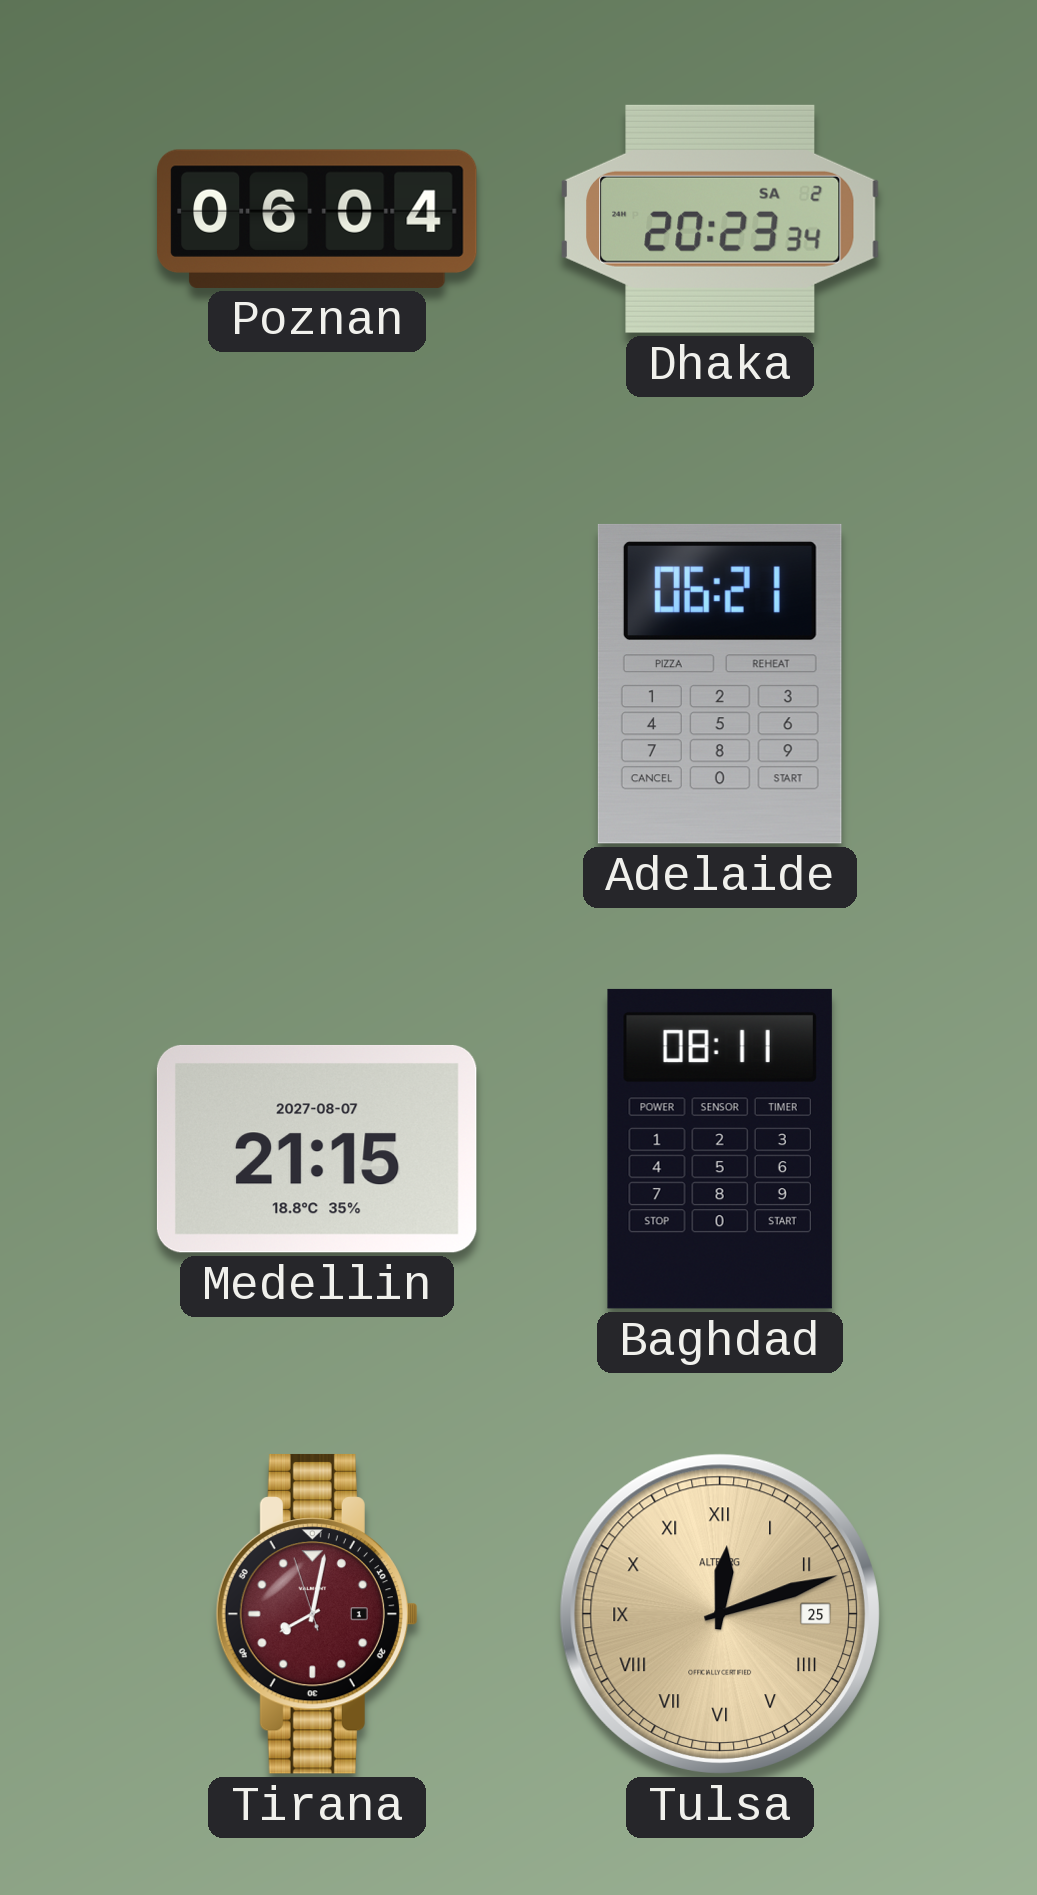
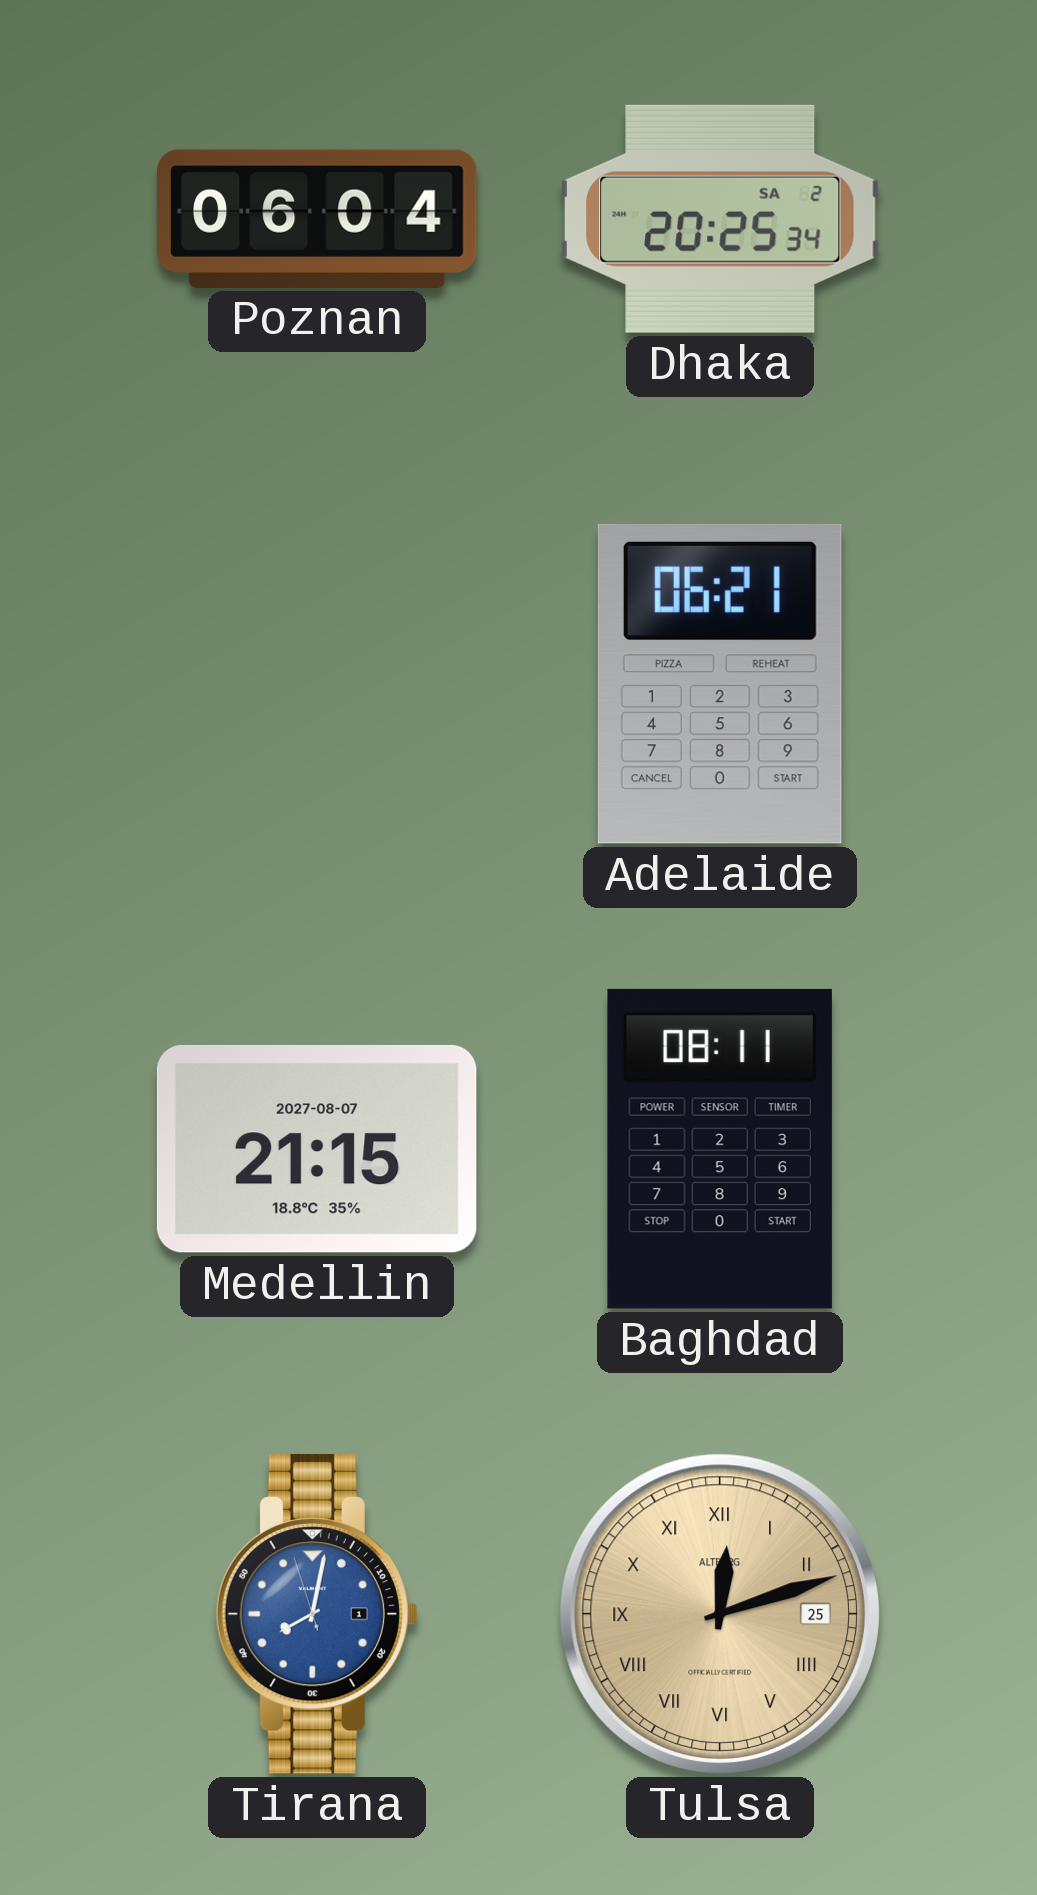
Dhaka: 20:23 -> 20:25
Tirana dial: burgundy -> blue
